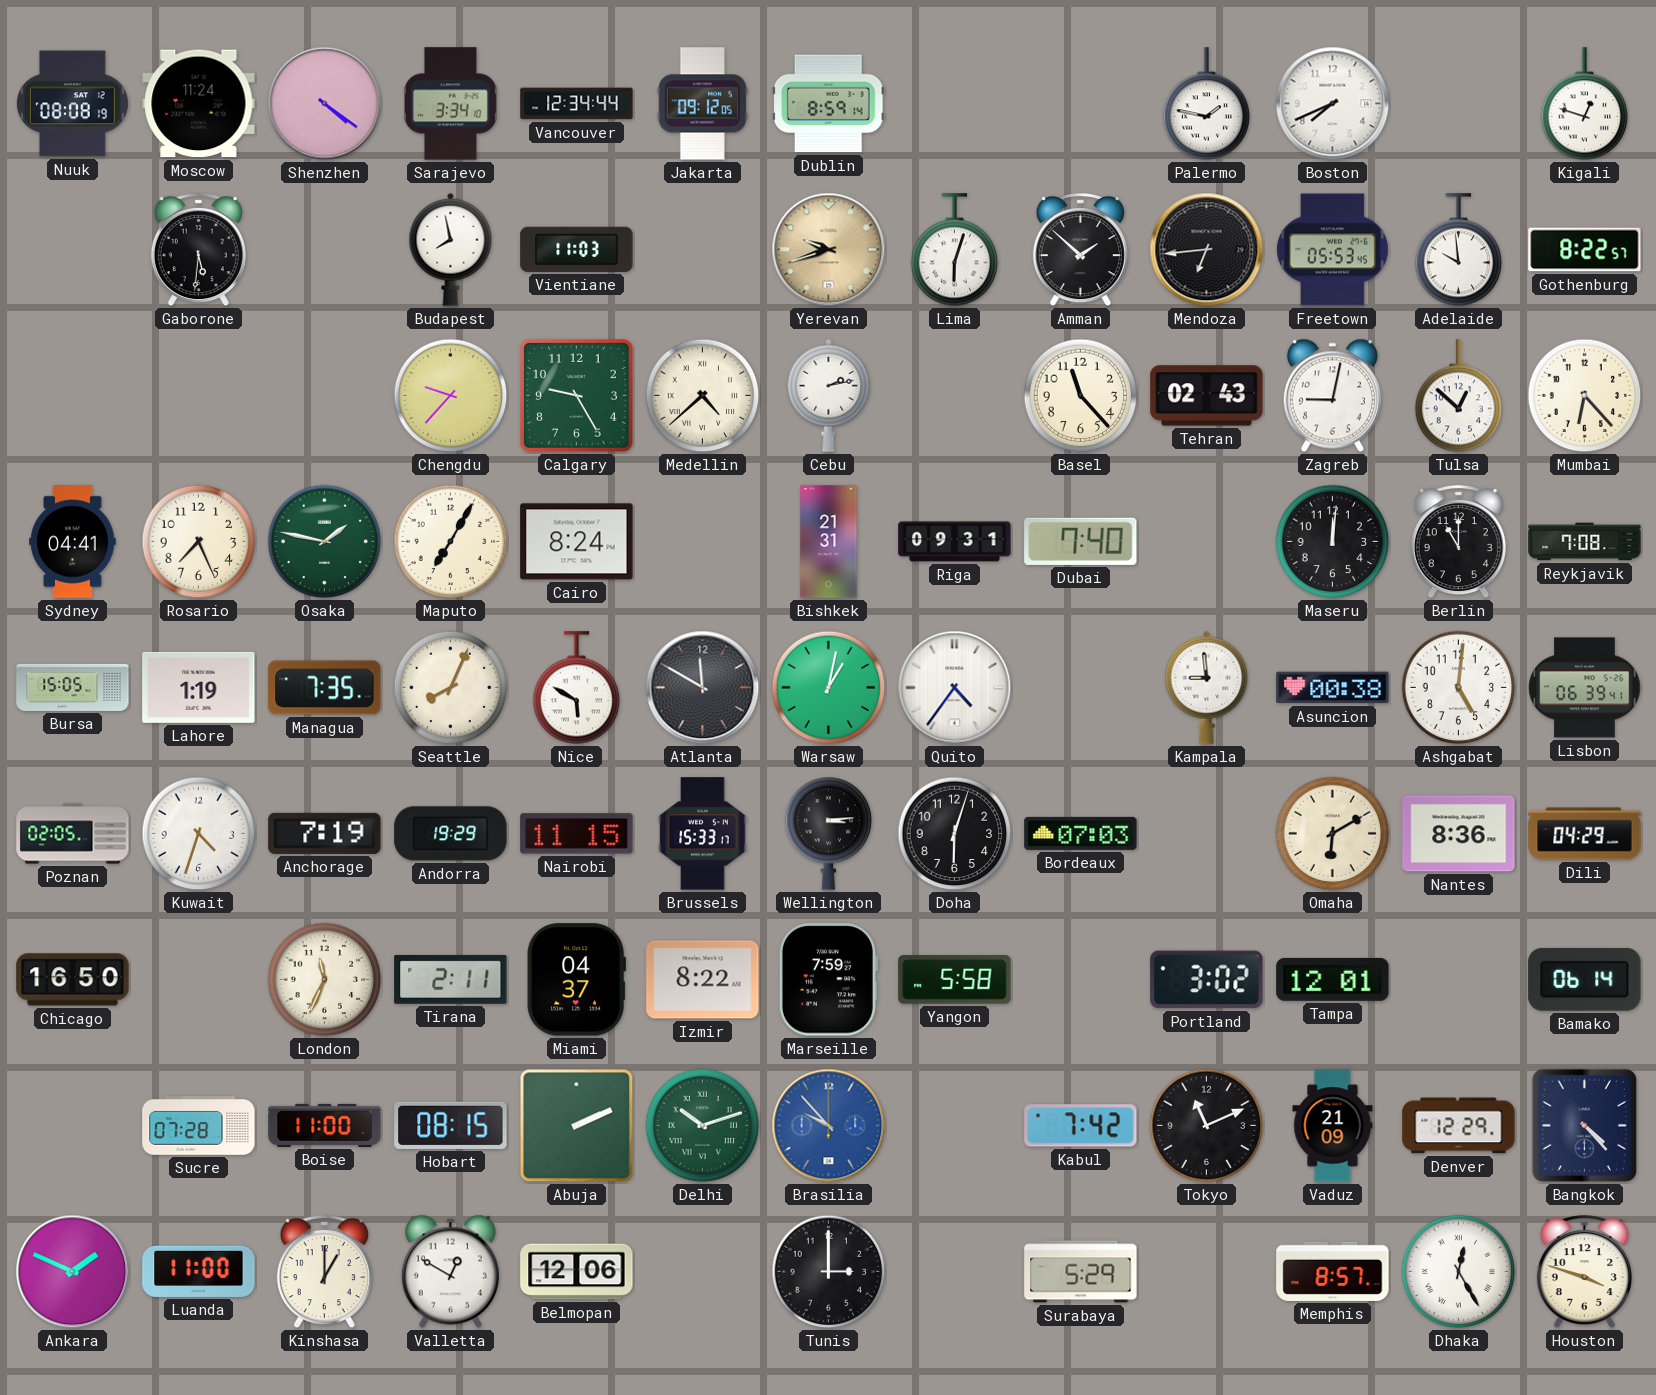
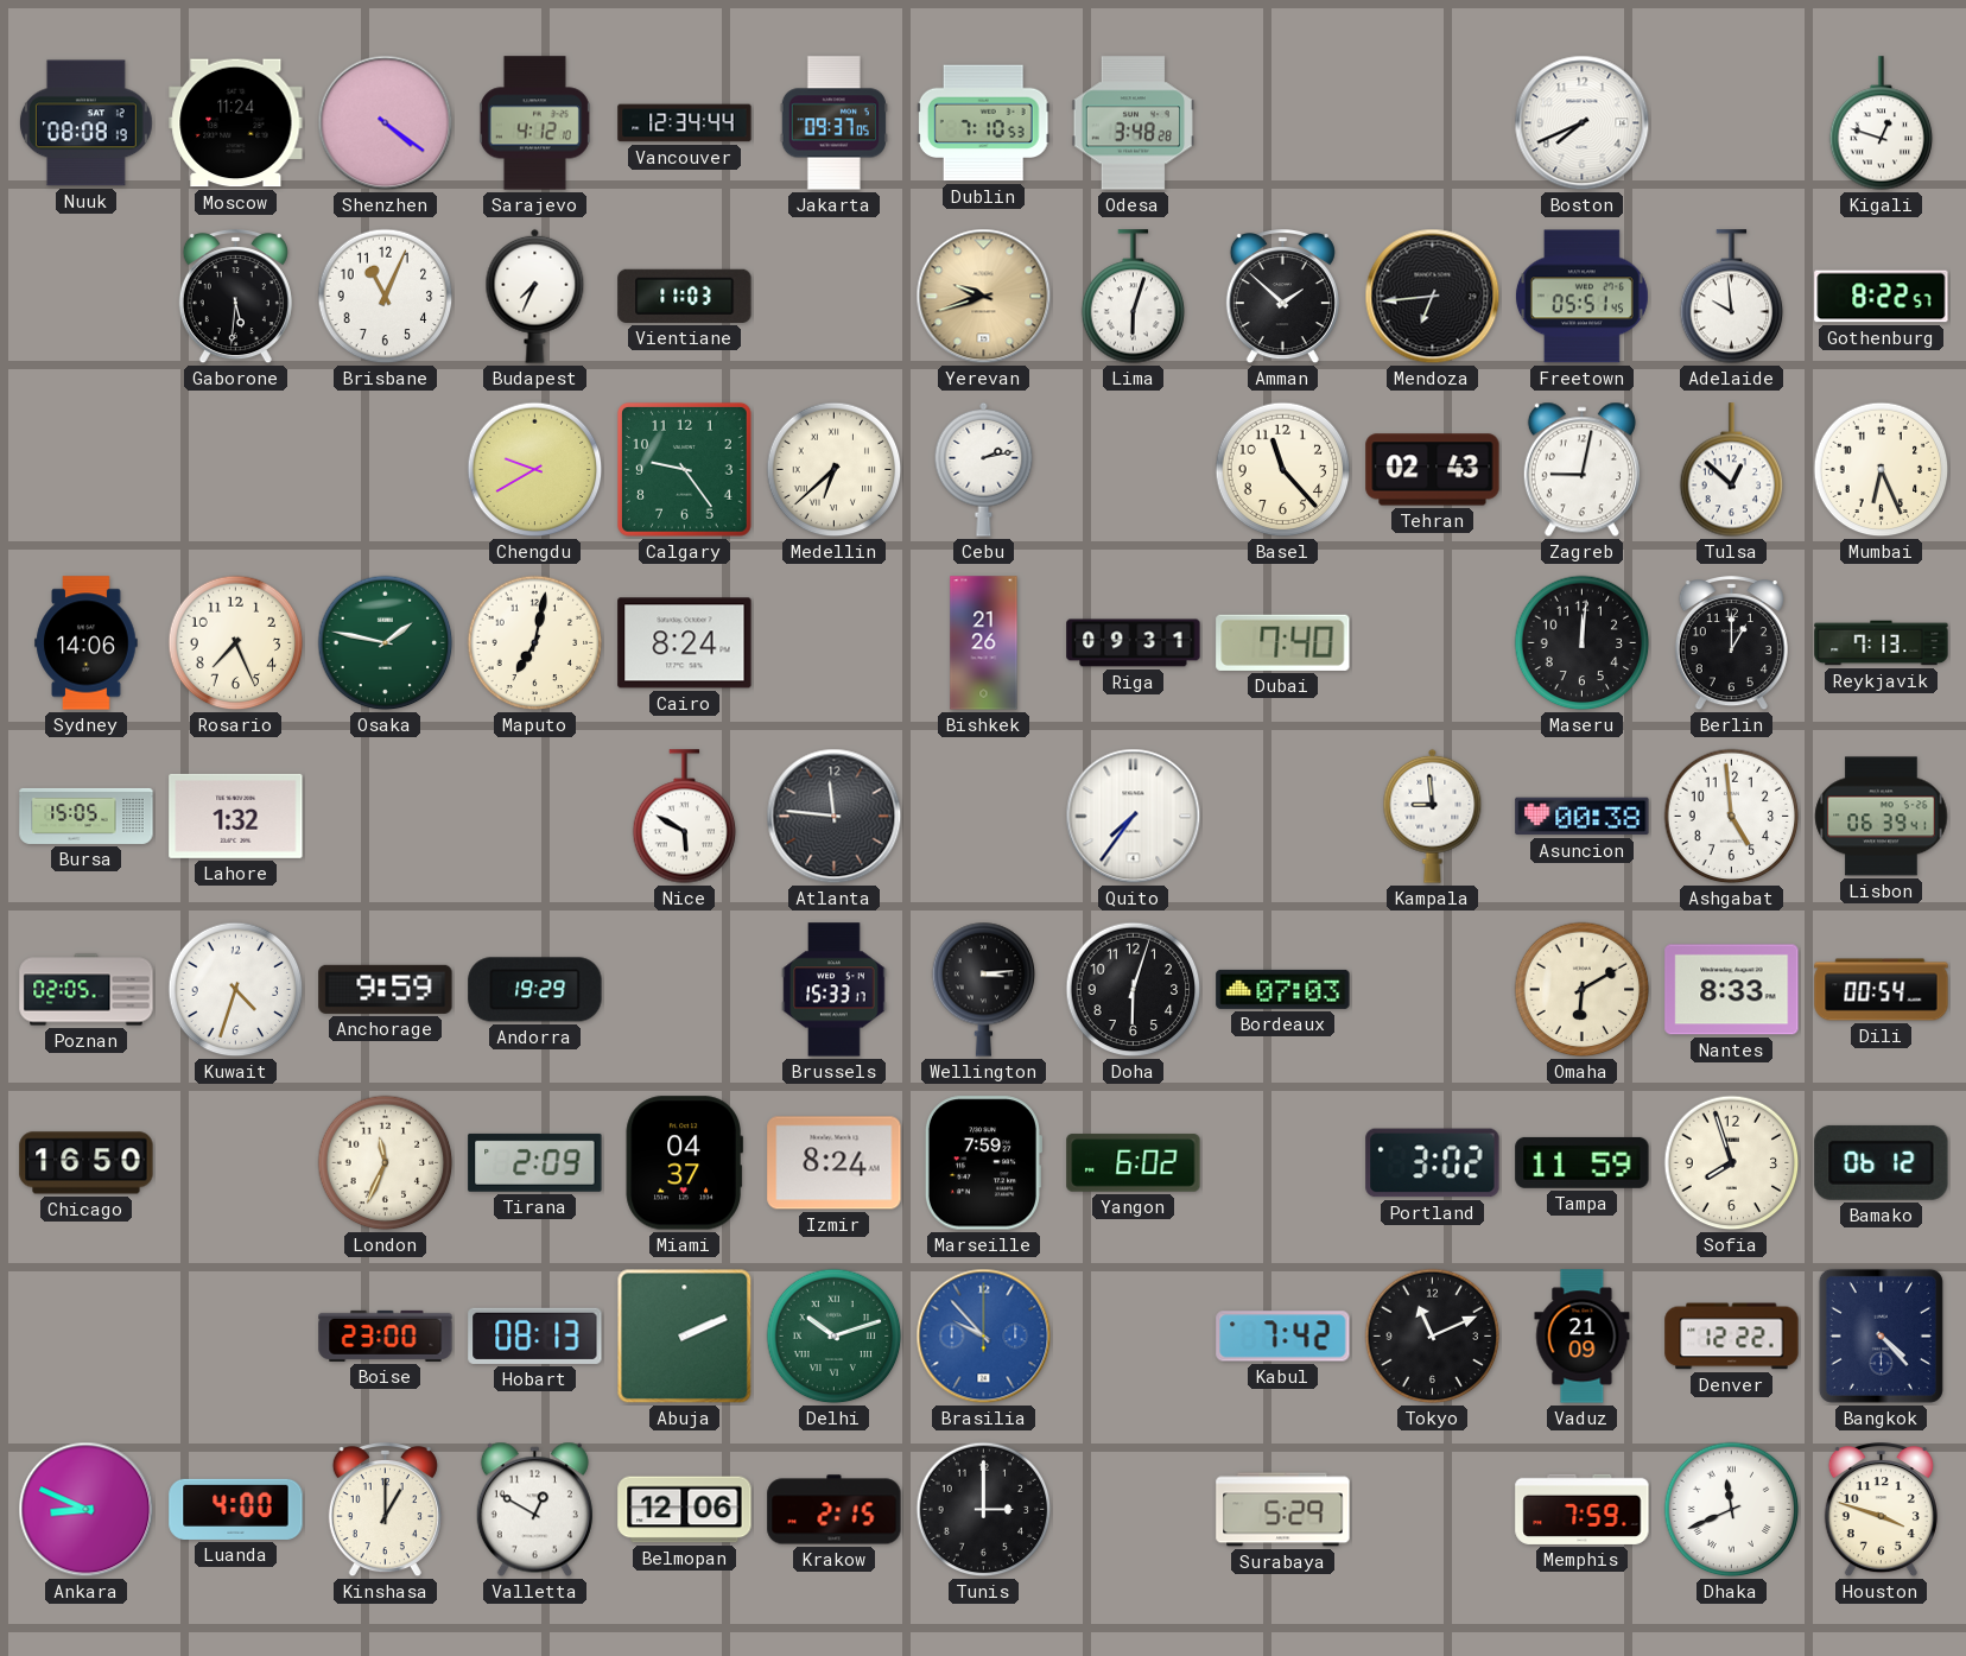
Sarajevo: 3:34 -> 4:12
Jakarta: 09:12 -> 09:37
Dublin: 8:59 -> 7:10
Odesa: none -> 3:48
Palermo: 1:47 -> none
Brisbane: none -> 11:04
Budapest: 7:58 -> 7:34
Freetown: 05:53 -> 05:51
Chengdu: 9:37 -> 9:40
Calgary: 9:25 -> 9:24
Medellin: 4:38 -> 6:38
Mumbai: 6:23 -> 6:26
Sydney: 04:41 -> 14:06
Maputo: 7:05 -> 7:02
Bishkek: 21:31 -> 21:26
Berlin: 11:00 -> 1:00
Reykjavik: 7:08 -> 7:13
Lahore: 1:19 -> 1:32
Managua: 7:35 -> none
Seattle: 8:04 -> none
Atlanta: 11:50 -> 11:46
Warsaw: 1:02 -> none
Quito: 4:36 -> 7:36
Ashgabat: 5:01 -> 4:59
Anchorage: 7:19 -> 9:59
Nairobi: 11:15 -> none
Nantes: 8:36 -> 8:33
Dili: 04:29 -> 00:54
Tirana: 2:11 -> 2:09
Izmir: 8:22 -> 8:24
Yangon: 5:58 -> 6:02
Tampa: 12:01 -> 11:59
Sofia: none -> 7:57
Bamako: 06:14 -> 06:12
Sucre: 07:28 -> none
Boise: 11:00 -> 23:00
Hobart: 08:15 -> 08:13
Denver: 12:29 -> 12:22
Ankara: 1:49 -> 8:49
Luanda: 11:00 -> 4:00
Krakow: none -> 2:15
Memphis: 8:57 -> 7:59
Dhaka: 12:25 -> 11:41
